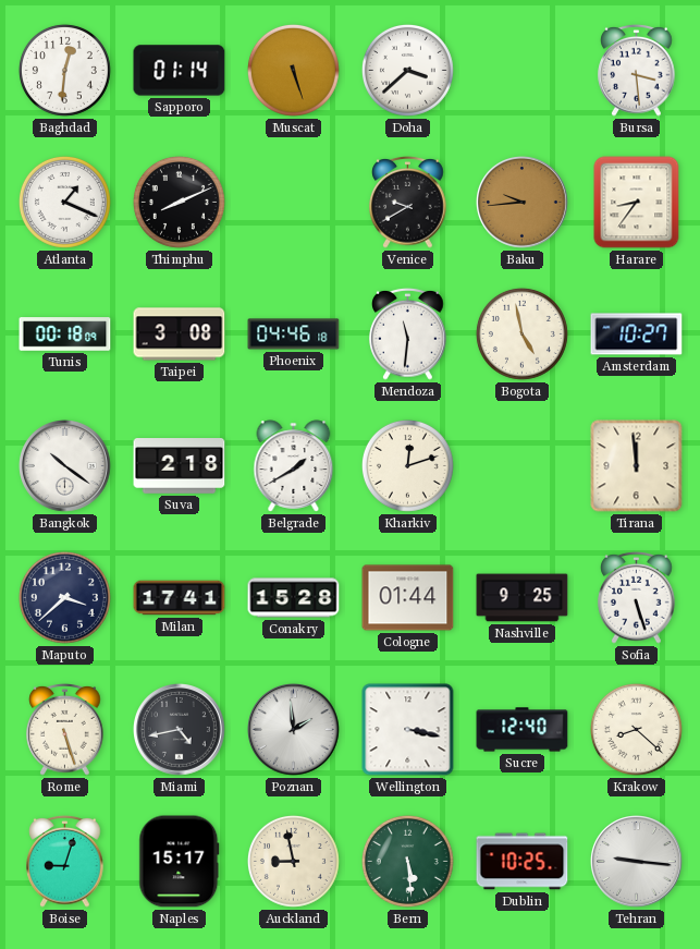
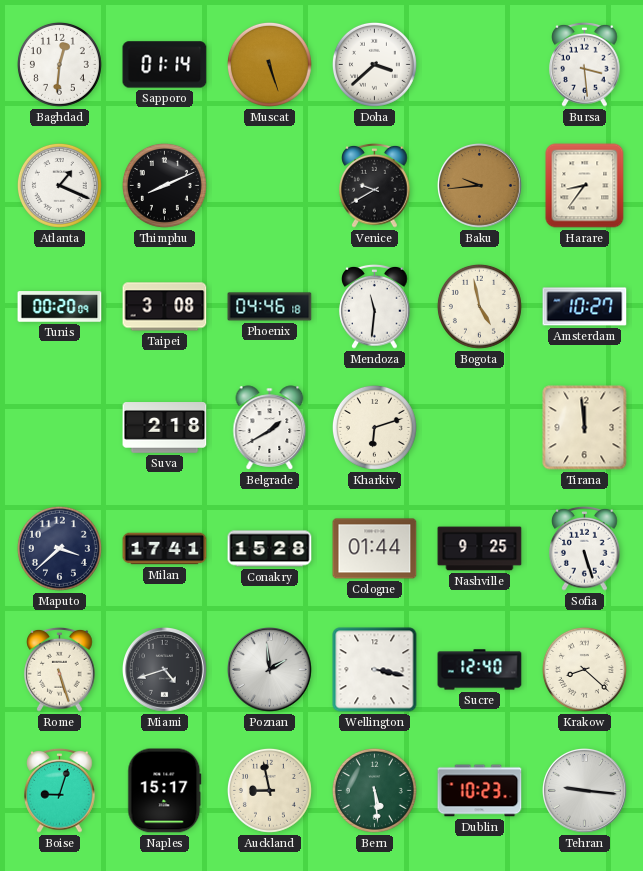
Tunis: 00:18 -> 00:20
Bangkok: 10:21 -> none
Kharkiv: 12:12 -> 6:12
Miami: 4:43 -> 4:42
Dublin: 10:25 -> 10:23
